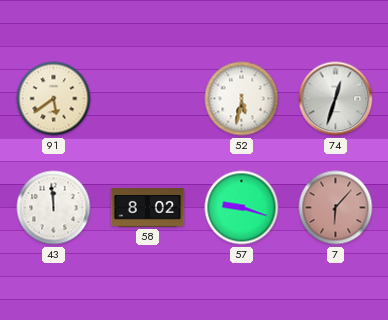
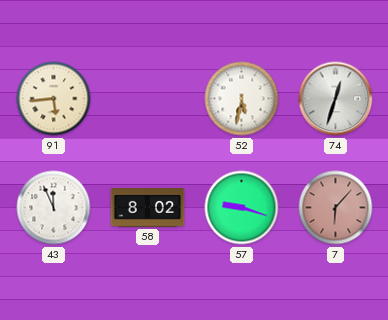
91: 5:39 -> 5:44
43: 11:59 -> 11:56
